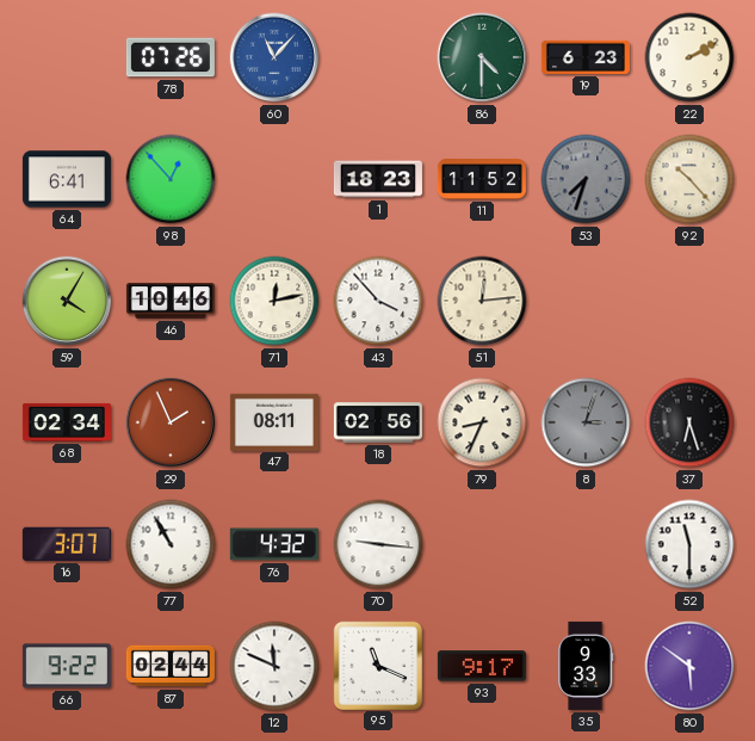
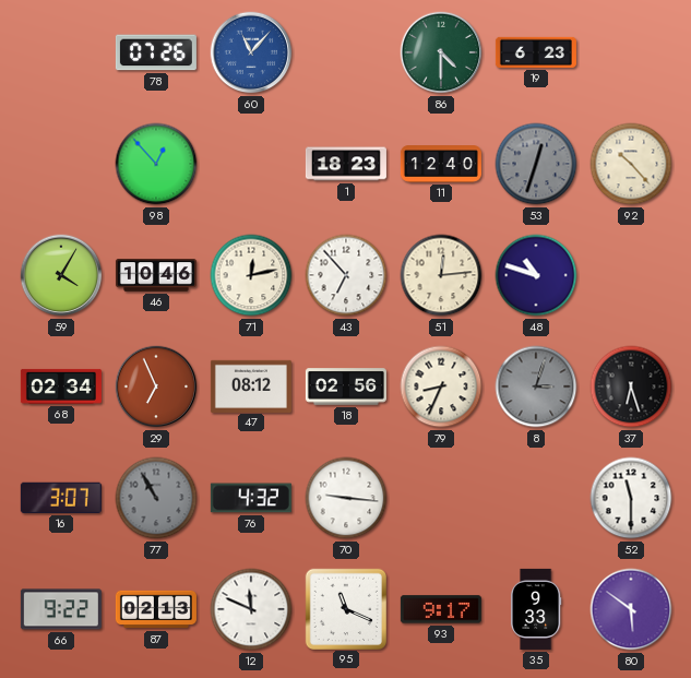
22: 2:10 -> none
64: 6:41 -> none
11: 11:52 -> 12:40
53: 7:33 -> 12:33
43: 3:53 -> 6:53
48: none -> 10:48
29: 1:56 -> 6:56
47: 08:11 -> 08:12
77 dial: white -> grey
87: 02:44 -> 02:13
